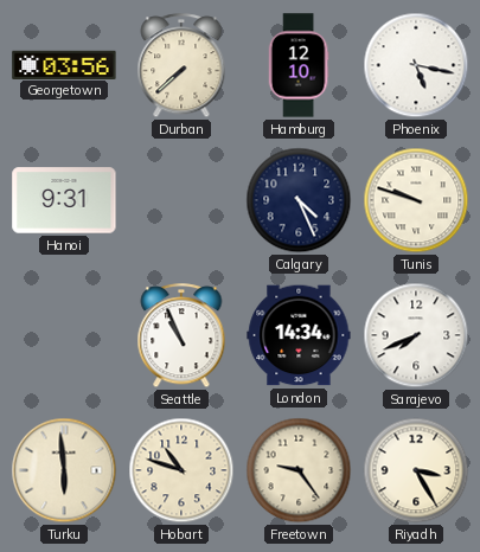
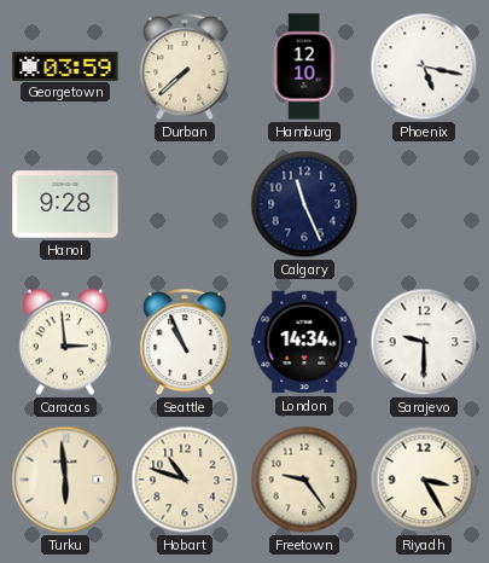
Georgetown: 03:56 -> 03:59
Hanoi: 9:31 -> 9:28
Calgary: 4:26 -> 11:26
Tunis: 9:48 -> none
Caracas: none -> 2:59
Sarajevo: 7:41 -> 9:30
